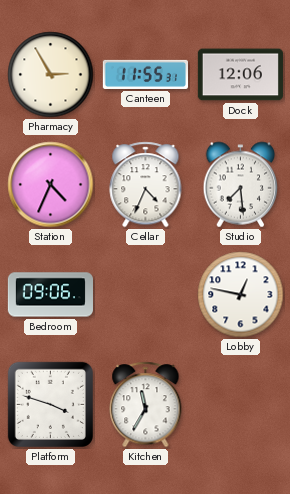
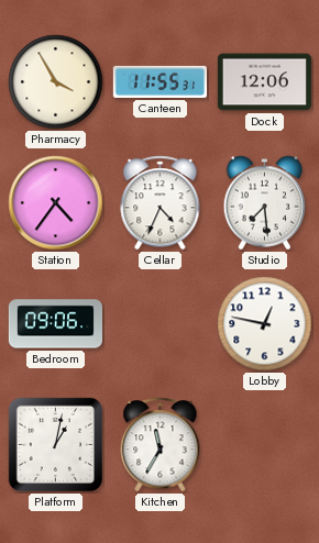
Pharmacy: 2:55 -> 3:55
Station: 4:34 -> 4:36
Platform: 3:48 -> 1:02
